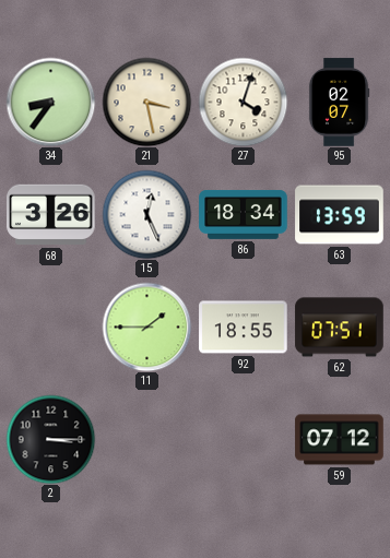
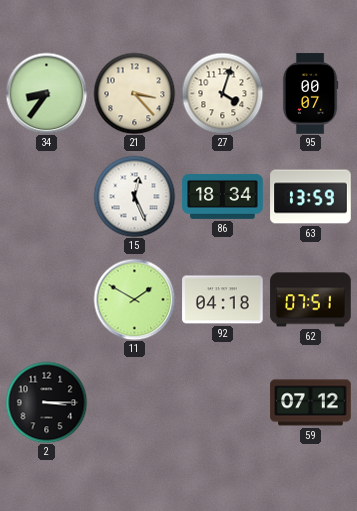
21: 3:28 -> 3:23
95: 02:07 -> 00:07
68: 3:26 -> none
11: 1:45 -> 1:50
92: 18:55 -> 04:18
